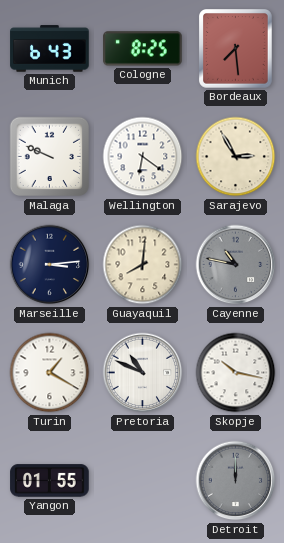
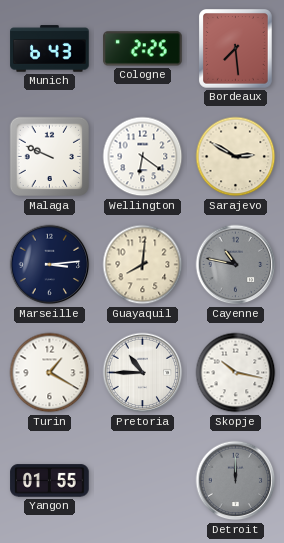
Cologne: 8:25 -> 2:25
Sarajevo: 2:55 -> 2:50
Pretoria: 10:49 -> 10:45
